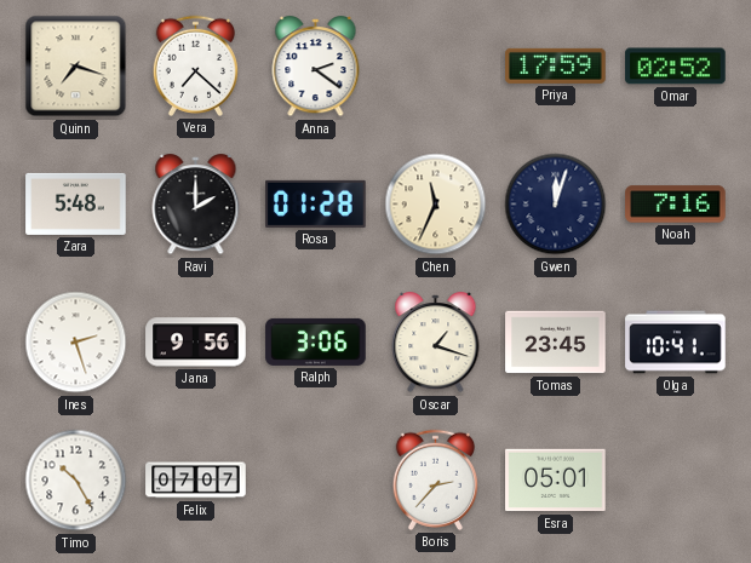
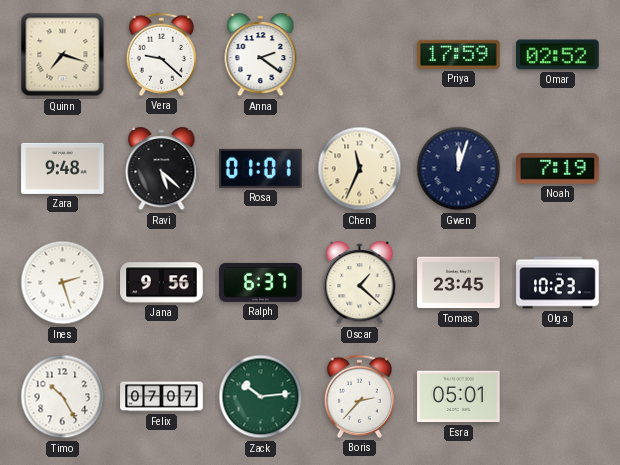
Vera: 7:22 -> 9:22
Zara: 5:48 -> 9:48
Ravi: 2:00 -> 5:22
Rosa: 01:28 -> 01:01
Noah: 7:16 -> 7:19
Ralph: 3:06 -> 6:37
Oscar: 1:18 -> 1:22
Olga: 10:41 -> 10:23
Zack: none -> 10:14
